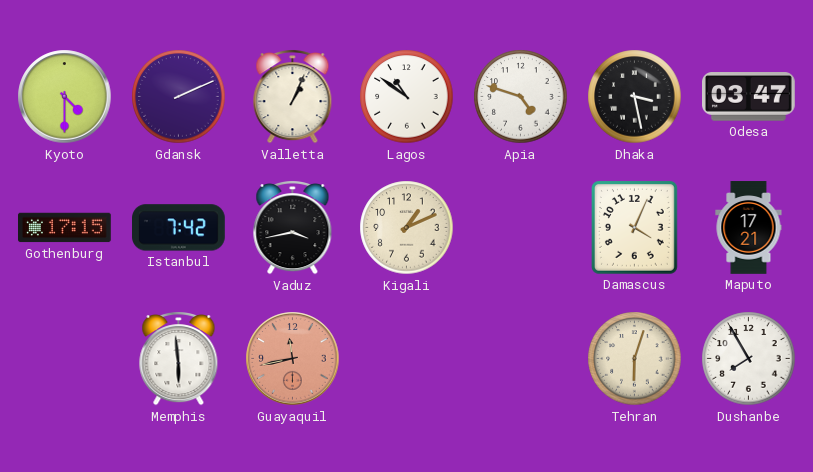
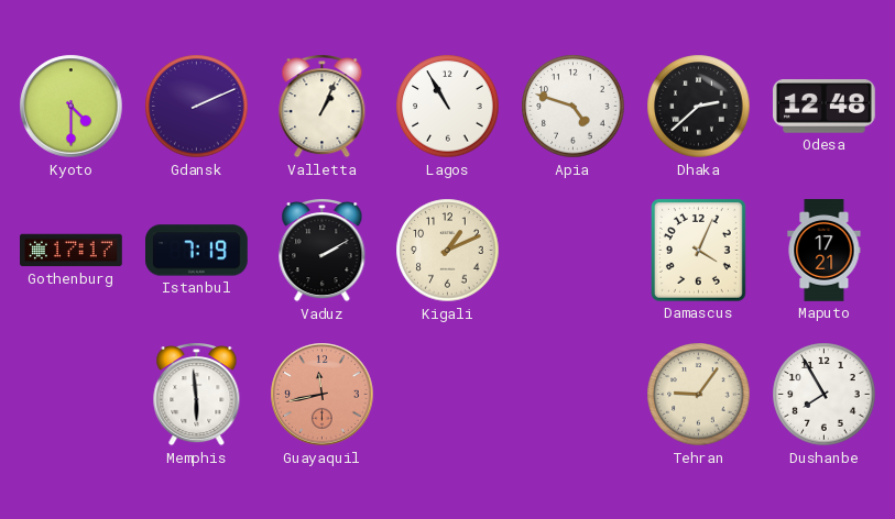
Lagos: 10:51 -> 10:55
Dhaka: 3:28 -> 2:38
Odesa: 03:47 -> 12:48
Gothenburg: 17:15 -> 17:17
Istanbul: 7:42 -> 7:19
Vaduz: 3:43 -> 2:10
Tehran: 6:03 -> 9:06
